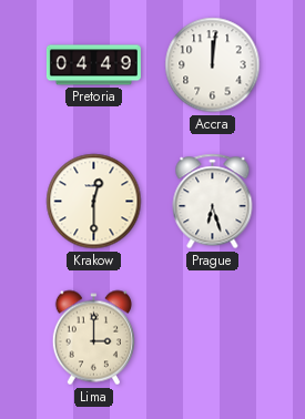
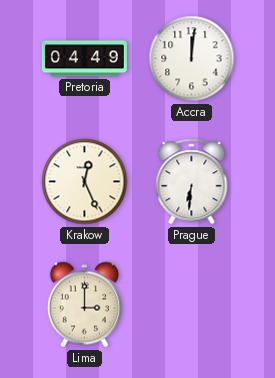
Krakow: 12:30 -> 12:26
Prague: 6:27 -> 6:31
